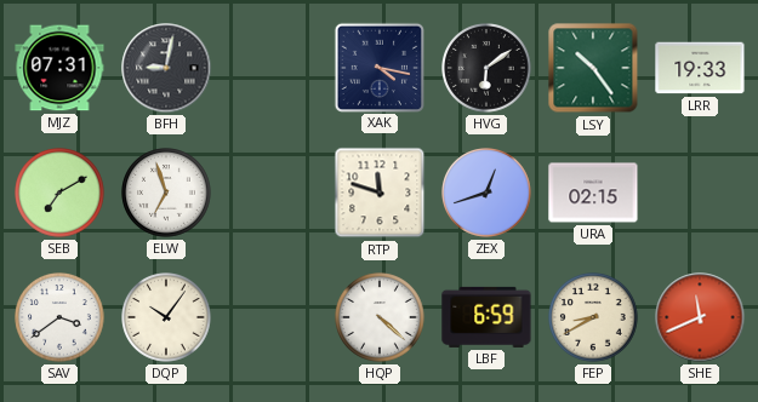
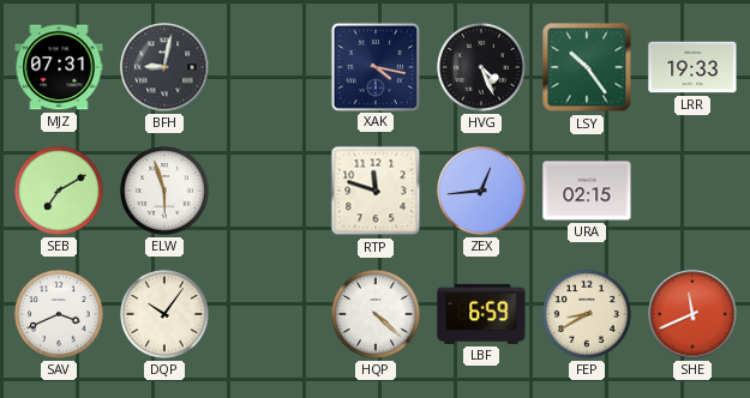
HVG: 6:09 -> 4:26
ELW: 6:57 -> 5:57
ZEX: 12:42 -> 12:44
SAV: 3:39 -> 3:41
